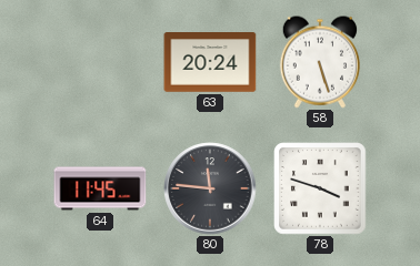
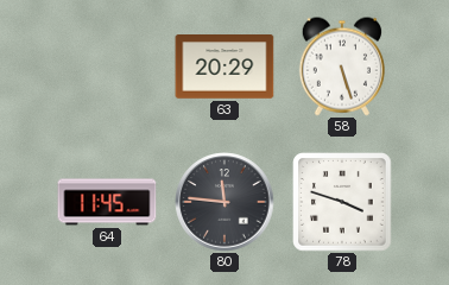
63: 20:24 -> 20:29
